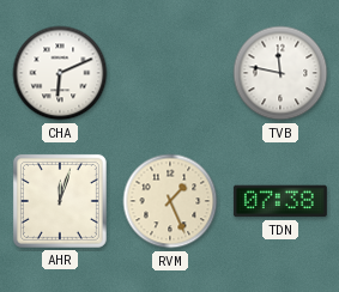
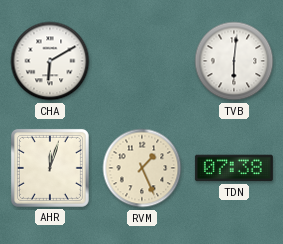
CHA: 6:11 -> 6:10
TVB: 11:47 -> 6:01
